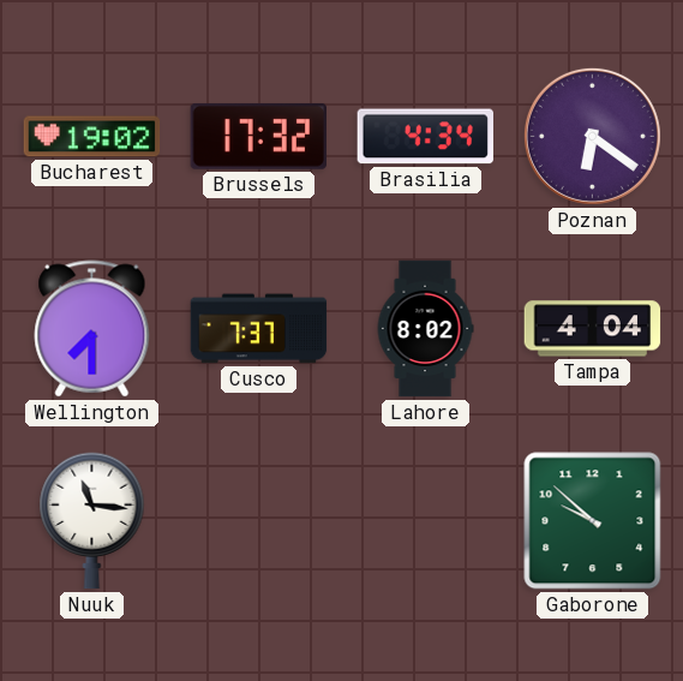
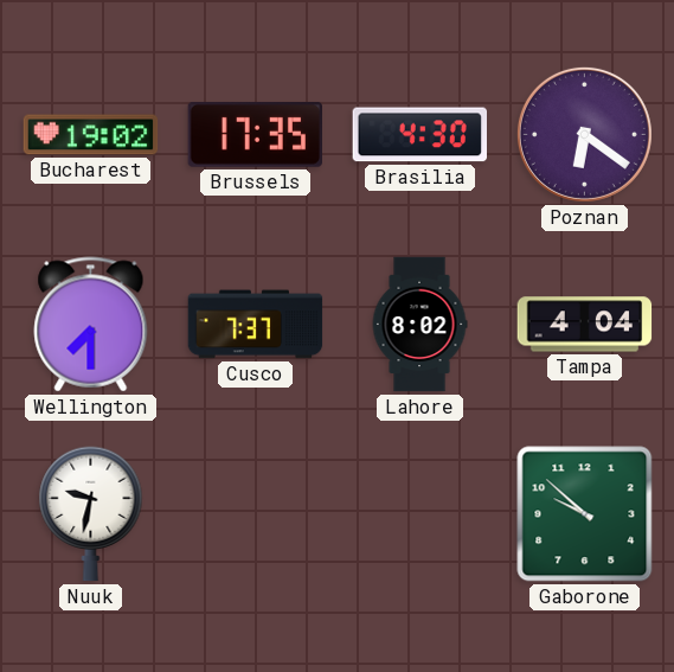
Brussels: 17:32 -> 17:35
Brasilia: 4:34 -> 4:30
Nuuk: 11:16 -> 9:32
